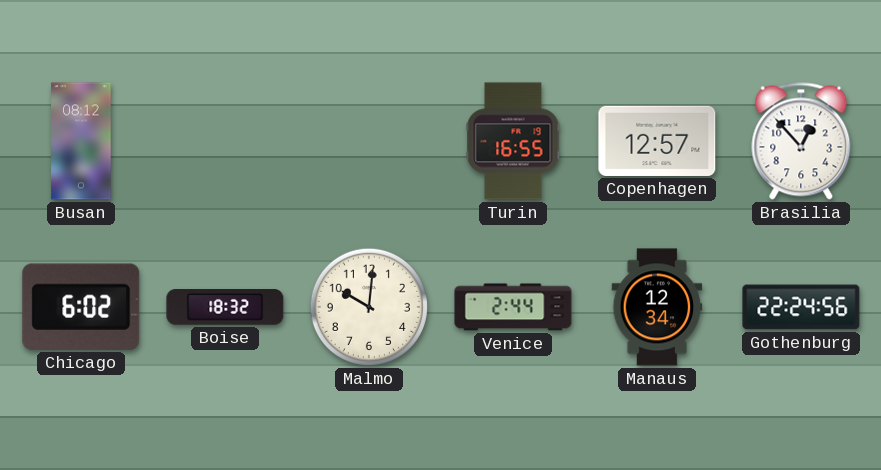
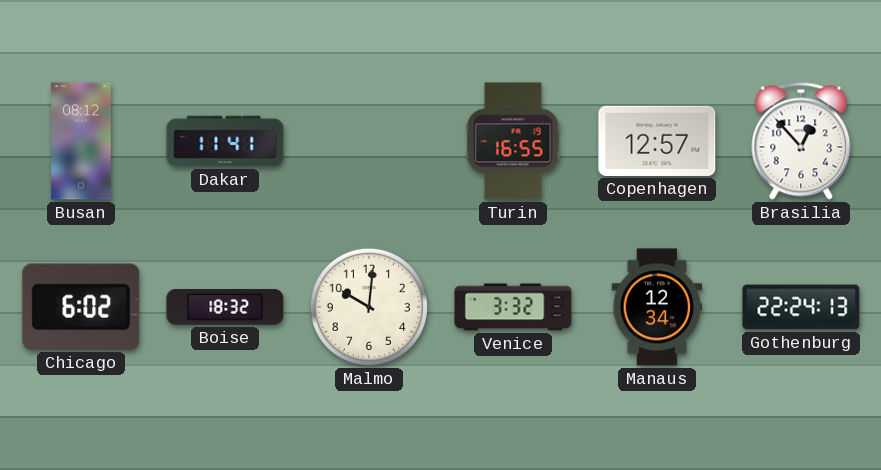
Dakar: none -> 11:41
Venice: 2:44 -> 3:32
Gothenburg: 22:24:56 -> 22:24:13
